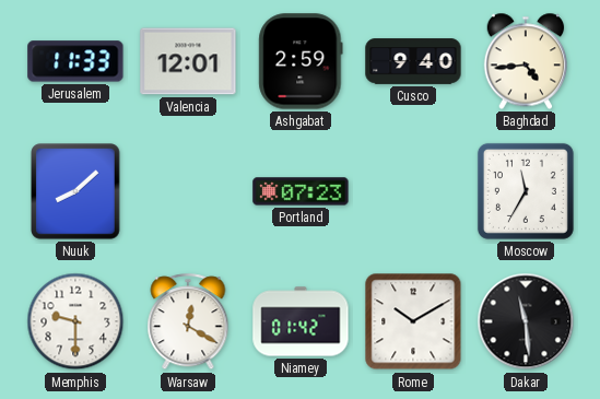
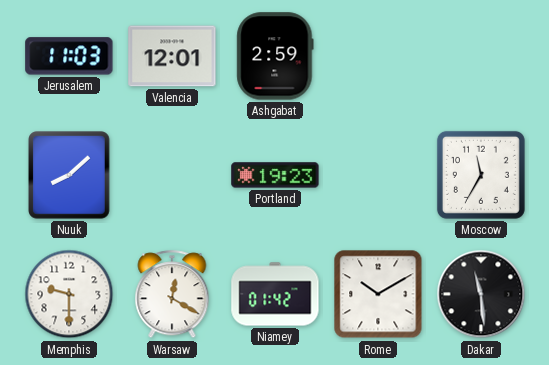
Jerusalem: 11:33 -> 11:03
Cusco: 9:40 -> none
Baghdad: 4:44 -> none
Portland: 07:23 -> 19:23
